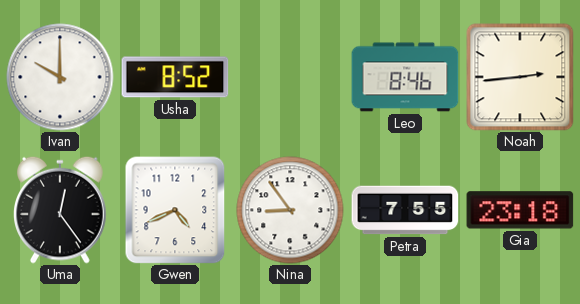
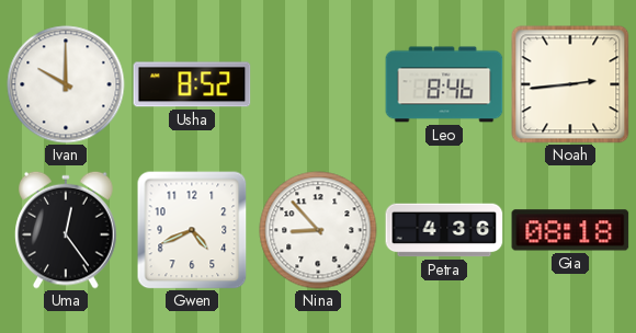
Nina: 8:54 -> 8:53
Petra: 7:55 -> 4:36
Gia: 23:18 -> 08:18
